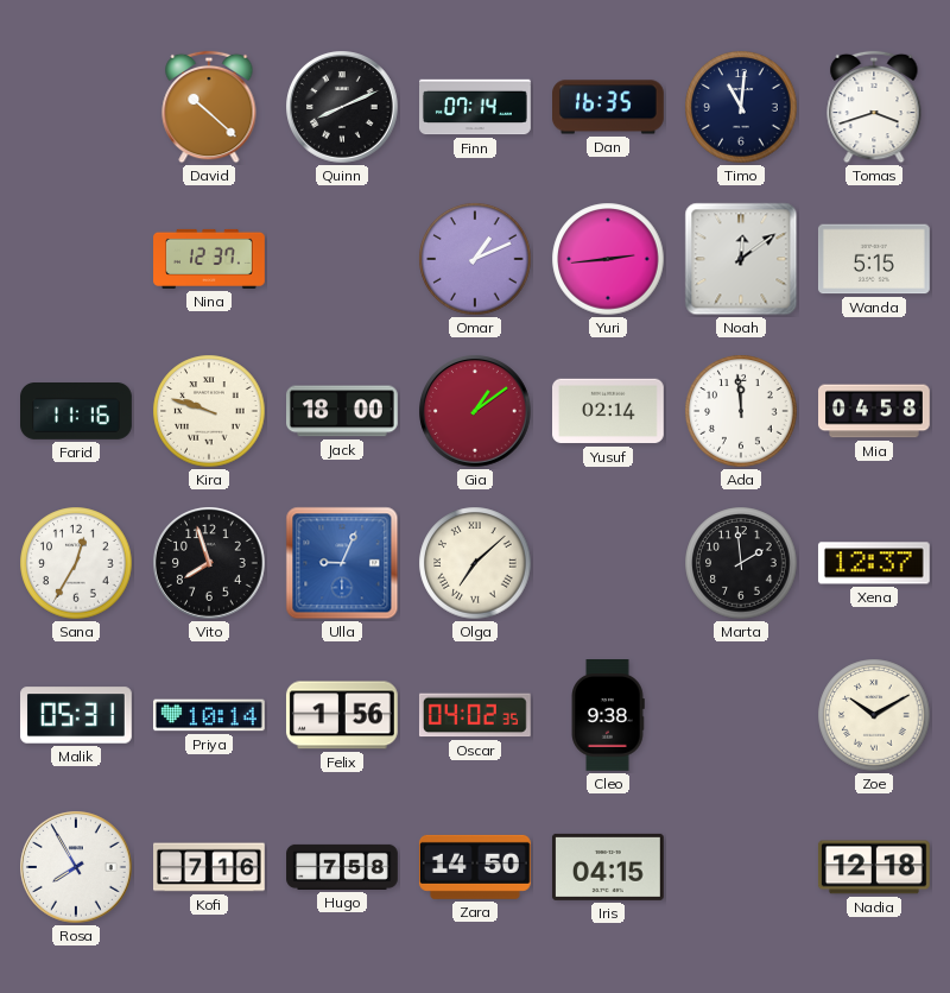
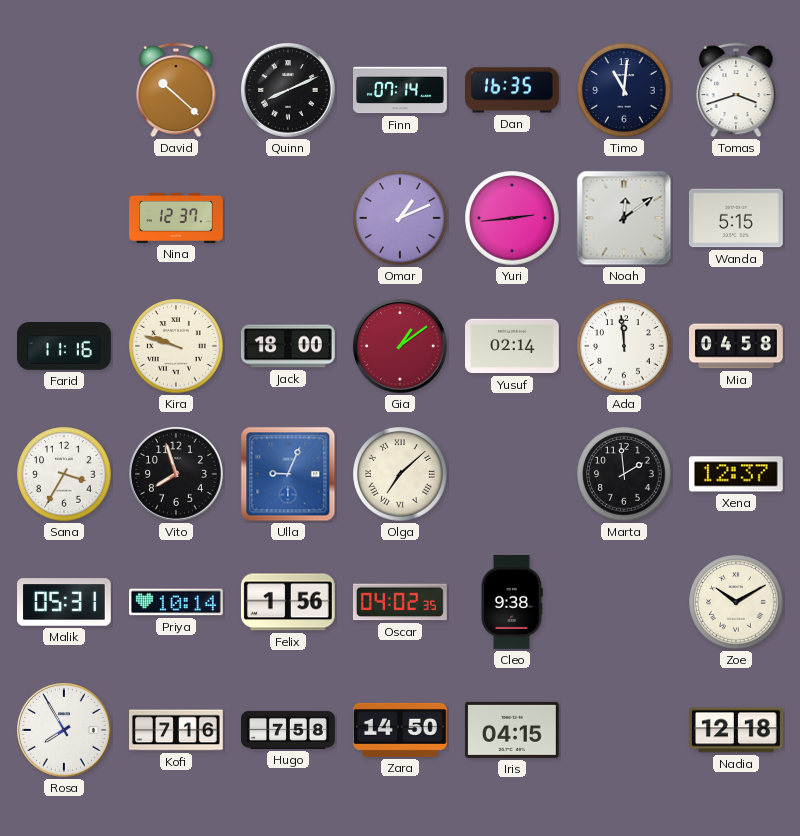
Sana: 12:35 -> 3:35
